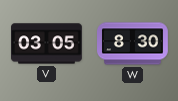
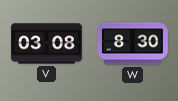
V: 03:05 -> 03:08
